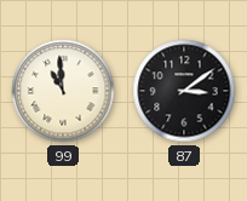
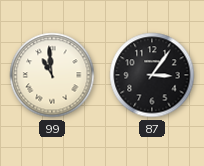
87: 3:09 -> 3:06
